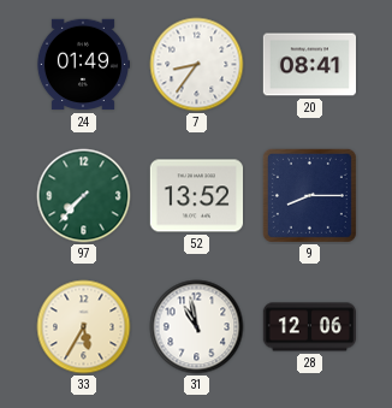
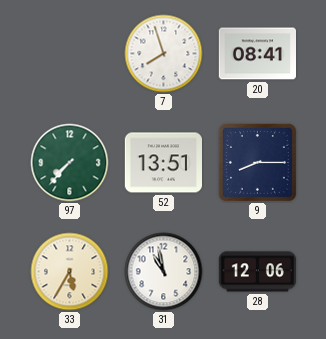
24: 01:49 -> none
7: 8:36 -> 7:57
52: 13:52 -> 13:51
